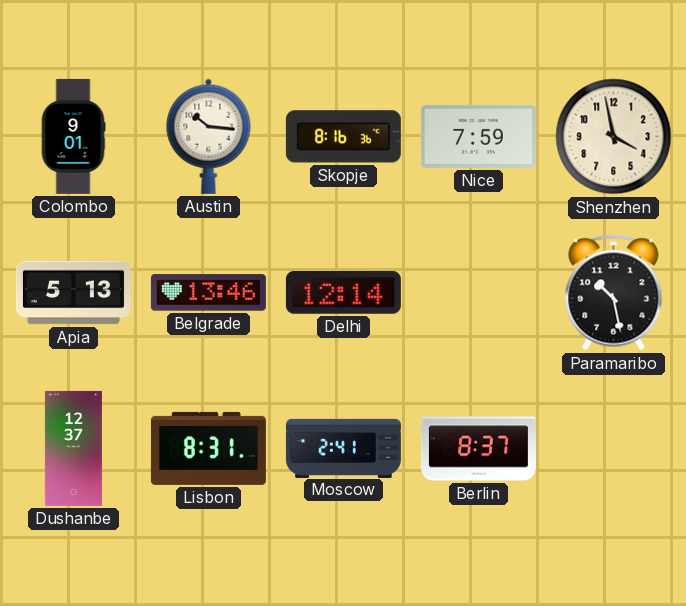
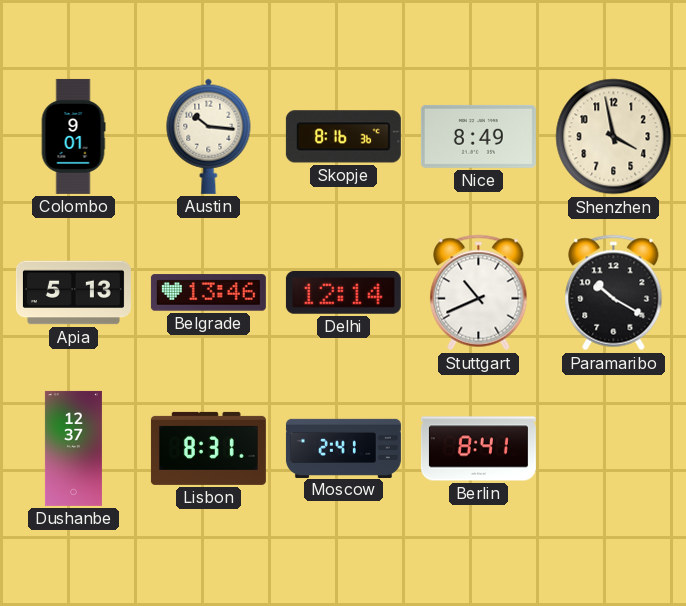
Nice: 7:59 -> 8:49
Stuttgart: none -> 10:41
Paramaribo: 10:28 -> 10:20
Berlin: 8:37 -> 8:41
